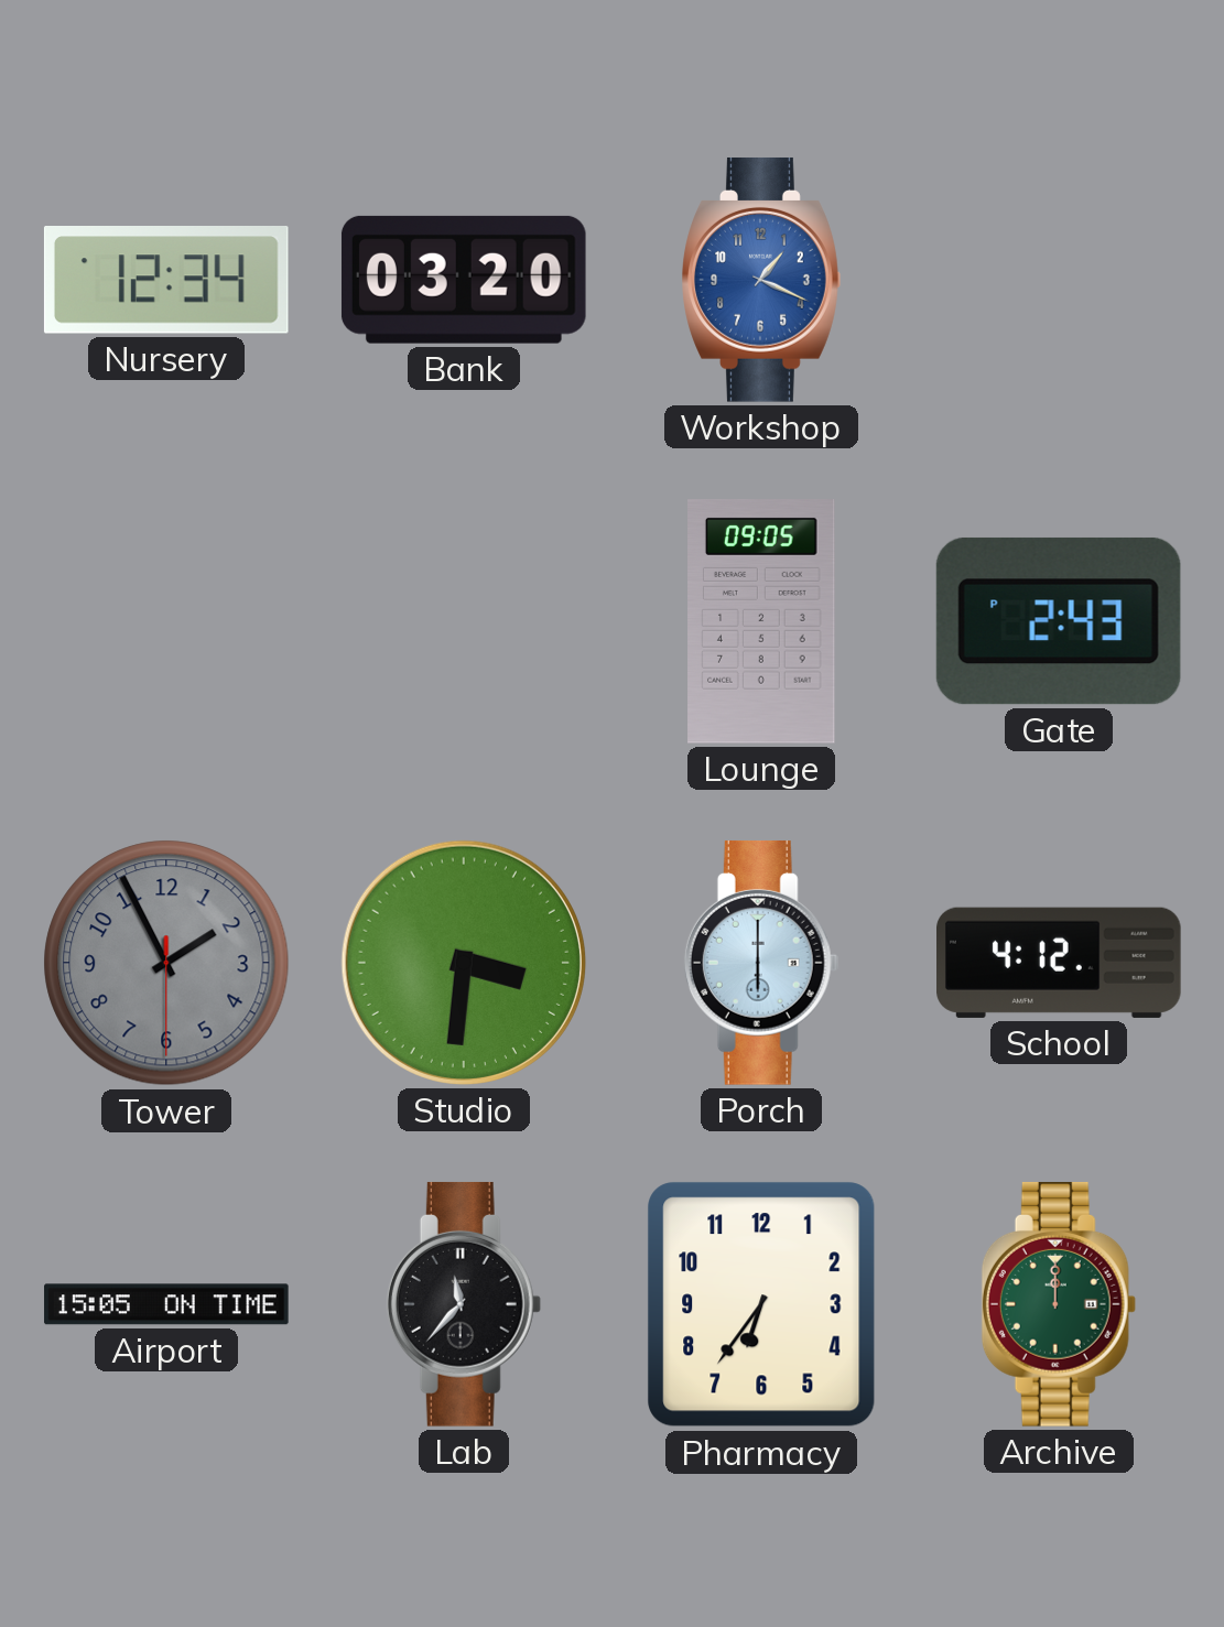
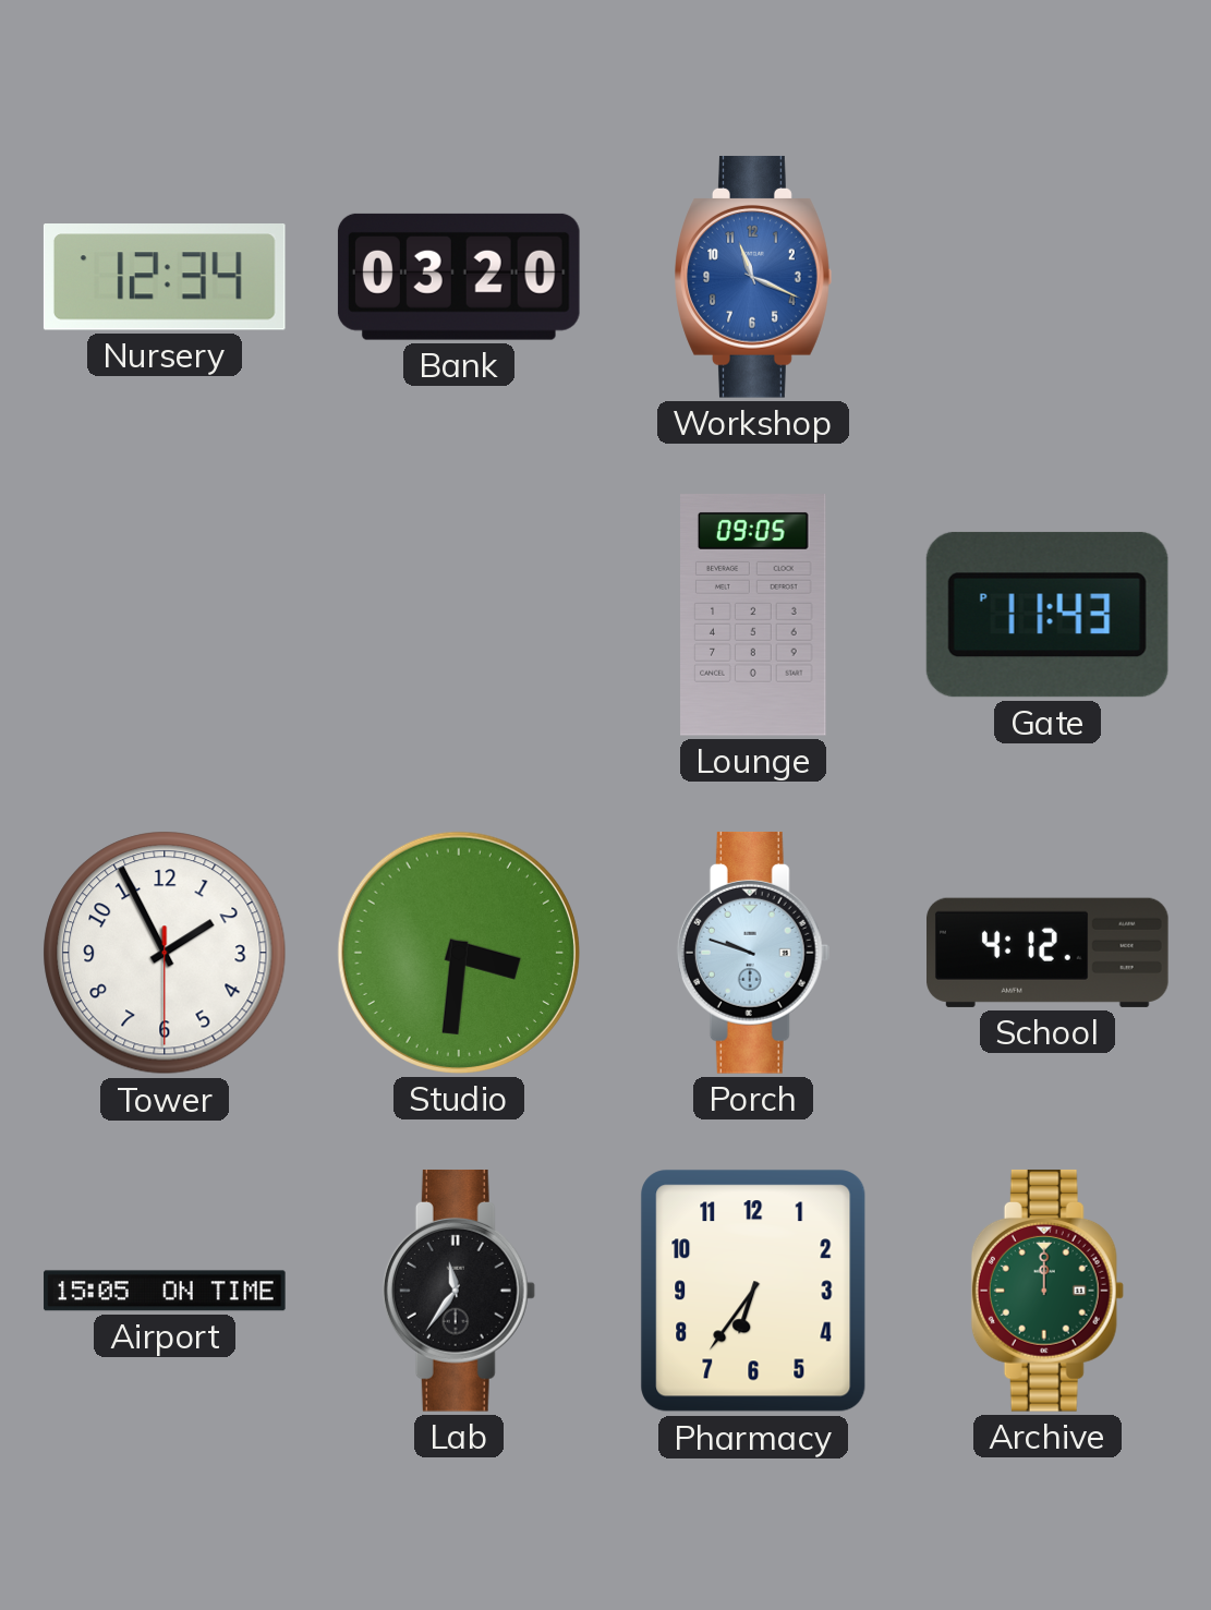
Workshop: 1:19 -> 11:19
Gate: 2:43 -> 11:43
Tower dial: grey -> white
Porch: 6:00 -> 9:48
Lab: 11:37 -> 11:36
